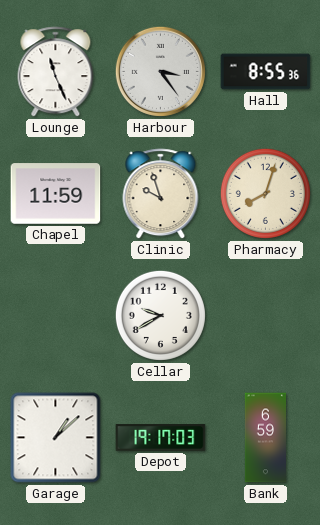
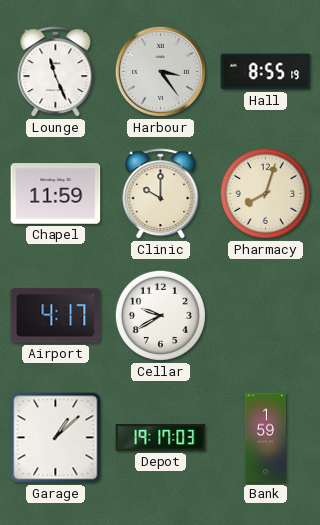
Hall: 8:55:36 -> 8:55:19
Clinic: 9:57 -> 10:00
Airport: none -> 4:17
Bank: 6:59 -> 1:59
